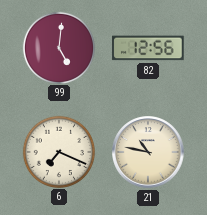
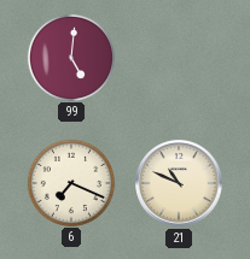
82: 12:56 -> none
21: 10:47 -> 10:49
